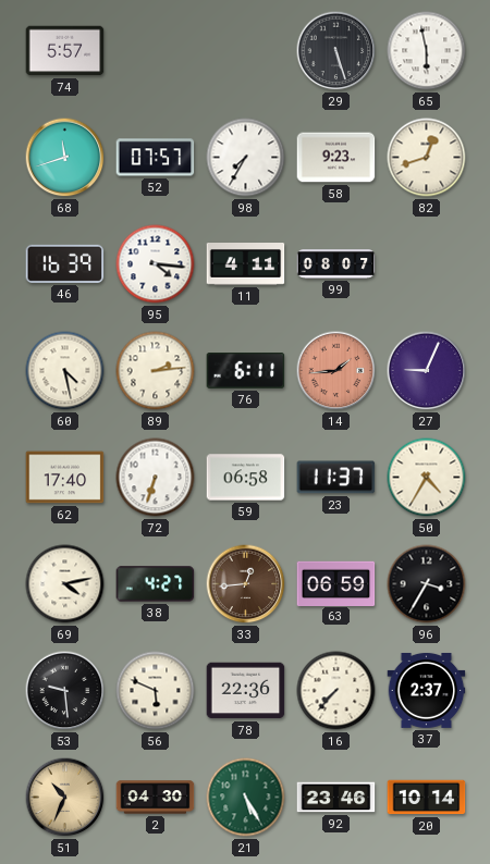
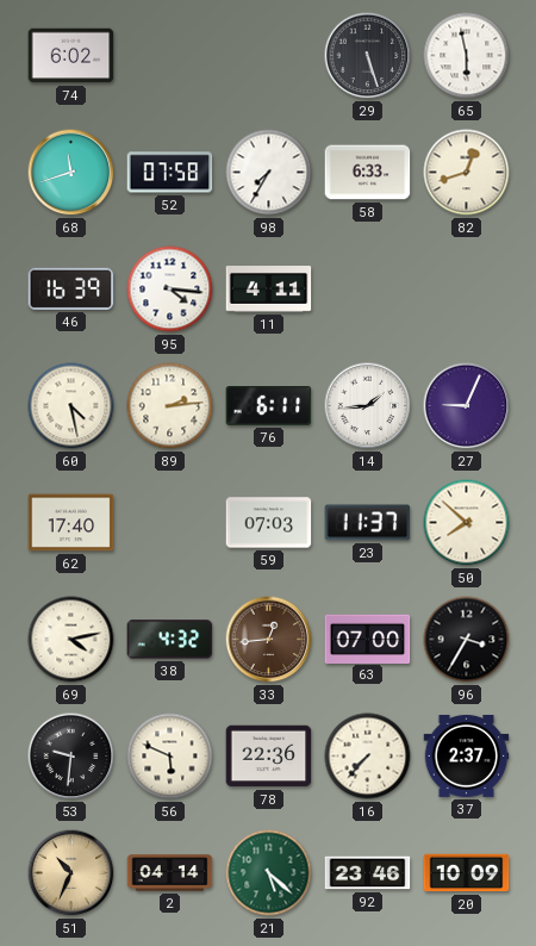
74: 5:57 -> 6:02
52: 07:57 -> 07:58
58: 9:23 -> 6:33
99: 08:07 -> none
14 dial: salmon -> white
72: 6:33 -> none
59: 06:58 -> 07:03
50: 4:35 -> 7:52
38: 4:27 -> 4:32
63: 06:59 -> 07:00
53: 9:29 -> 9:31
2: 04:30 -> 04:14
21: 5:25 -> 5:22
20: 10:14 -> 10:09
